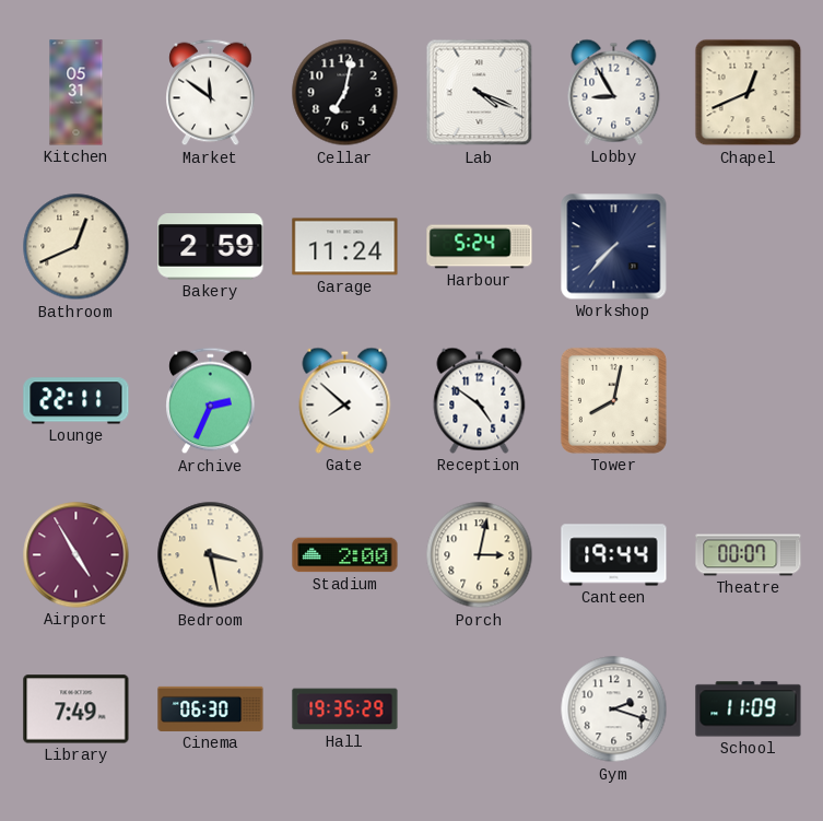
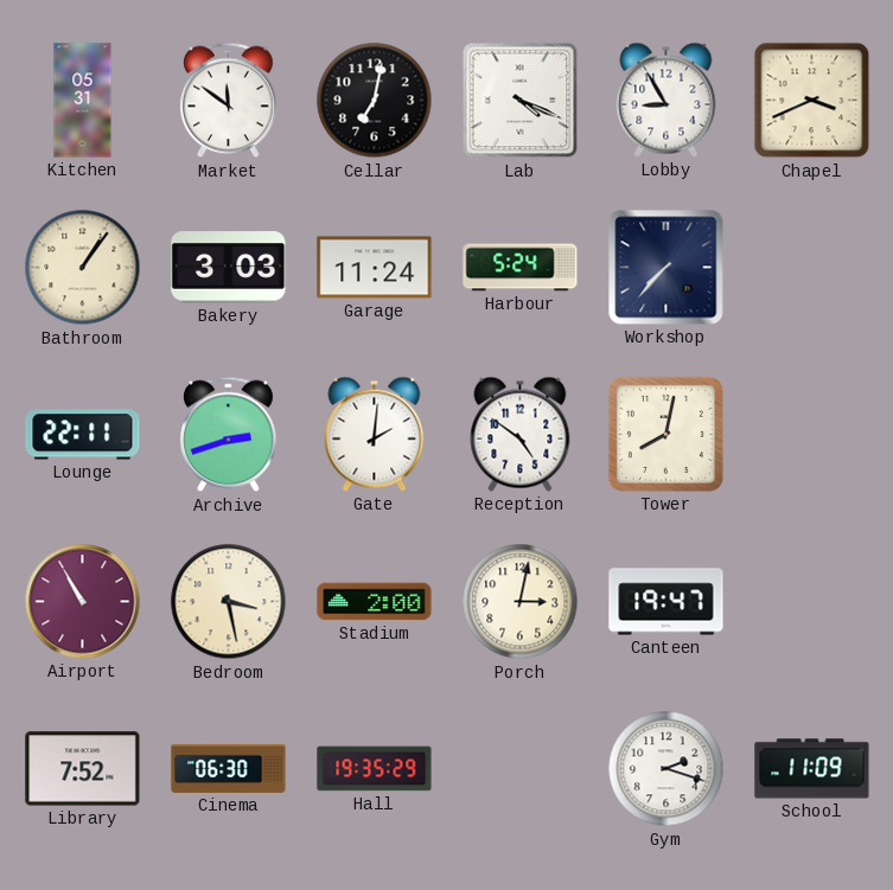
Chapel: 12:41 -> 3:41
Bathroom: 12:41 -> 1:06
Bakery: 2:59 -> 3:03
Archive: 2:34 -> 2:42
Gate: 7:52 -> 2:01
Airport: 4:55 -> 10:55
Canteen: 19:44 -> 19:47
Theatre: 00:07 -> none
Library: 7:49 -> 7:52
